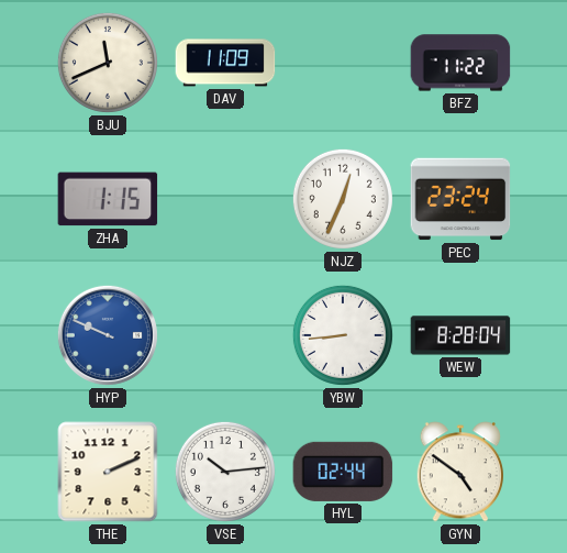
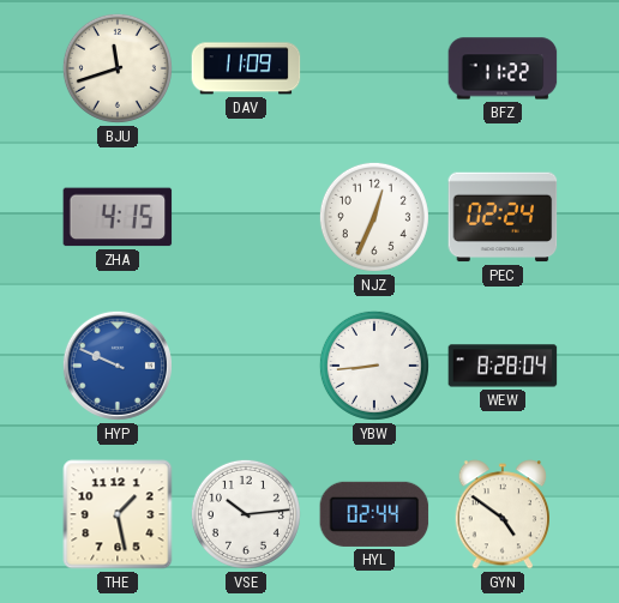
BJU: 11:41 -> 11:42
ZHA: 1:15 -> 4:15
PEC: 23:24 -> 02:24
THE: 2:11 -> 1:28
